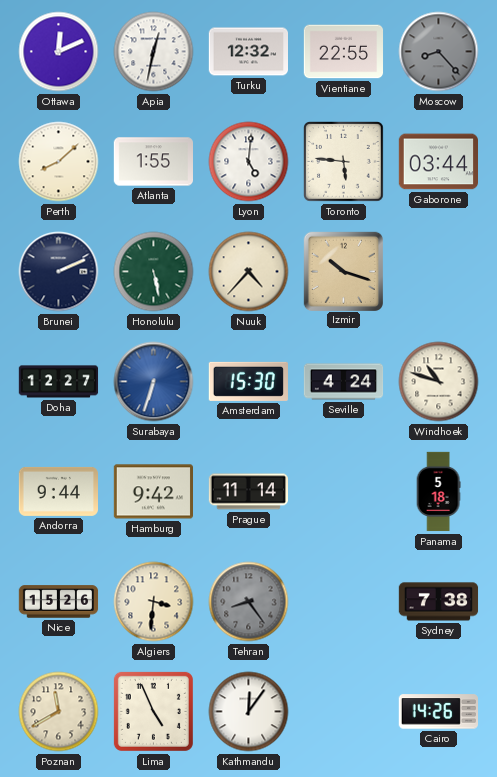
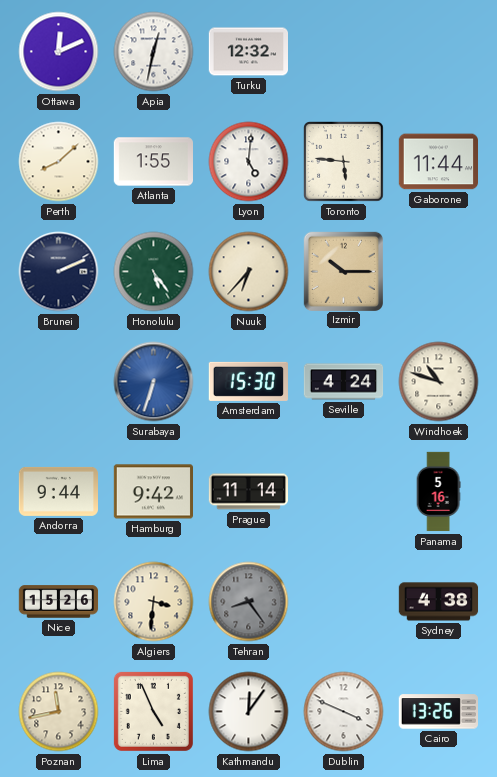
Vientiane: 22:55 -> none
Moscow: 8:23 -> none
Gaborone: 03:44 -> 11:44
Honolulu: 5:28 -> 5:24
Nuuk: 4:37 -> 6:37
Izmir: 10:18 -> 10:15
Doha: 12:27 -> none
Panama: 5:18 -> 5:16
Sydney: 7:38 -> 4:38
Poznan: 11:40 -> 11:43
Dublin: none -> 3:49
Cairo: 14:26 -> 13:26
